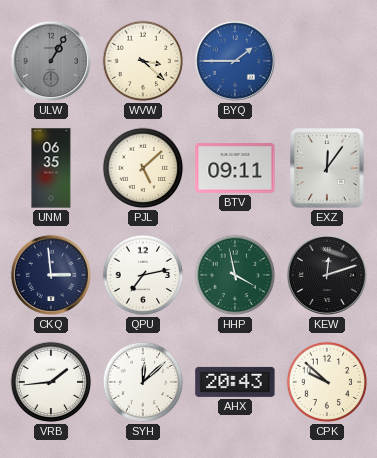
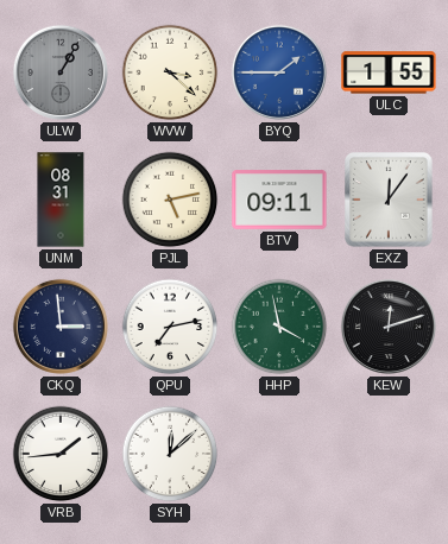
ULC: none -> 1:55
UNM: 06:35 -> 08:31
PJL: 5:08 -> 5:13
AHX: 20:43 -> none
CPK: 9:52 -> none
